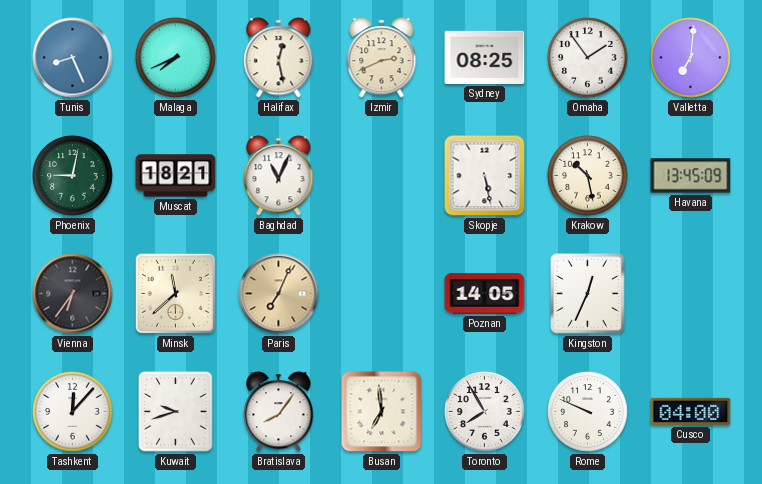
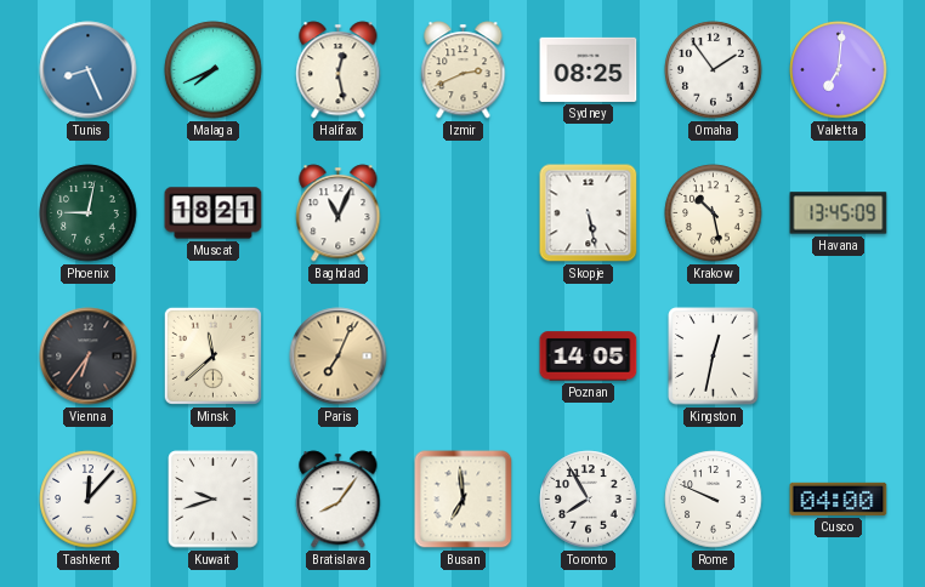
Kingston: 12:34 -> 12:32
